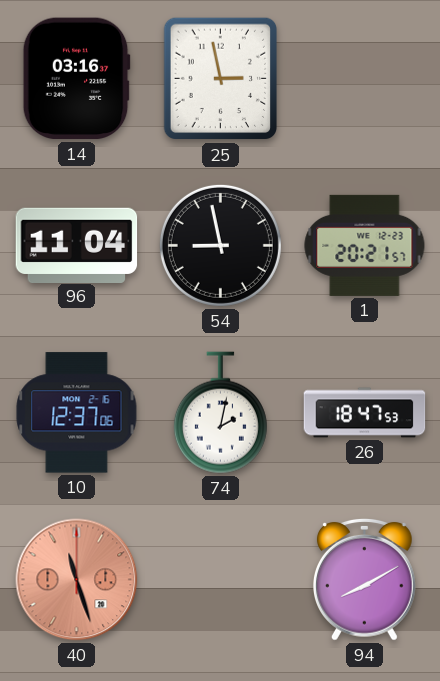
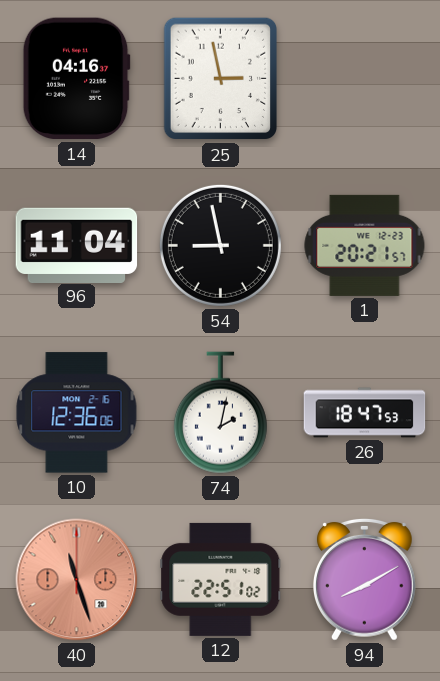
14: 03:16 -> 04:16
10: 12:37 -> 12:36
12: none -> 22:51
